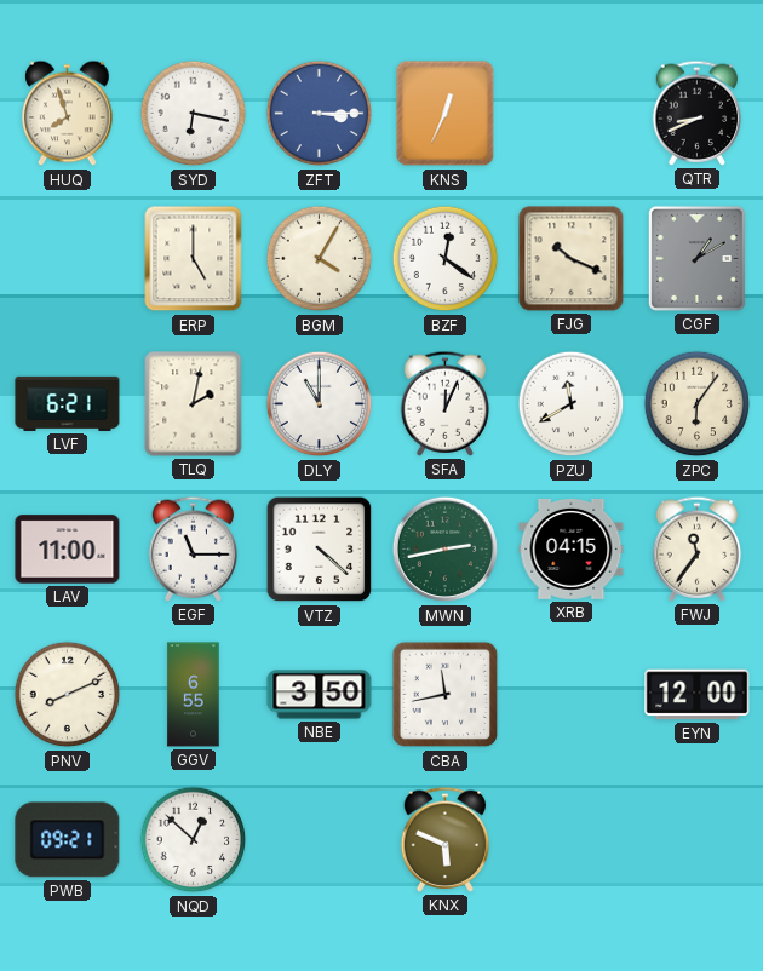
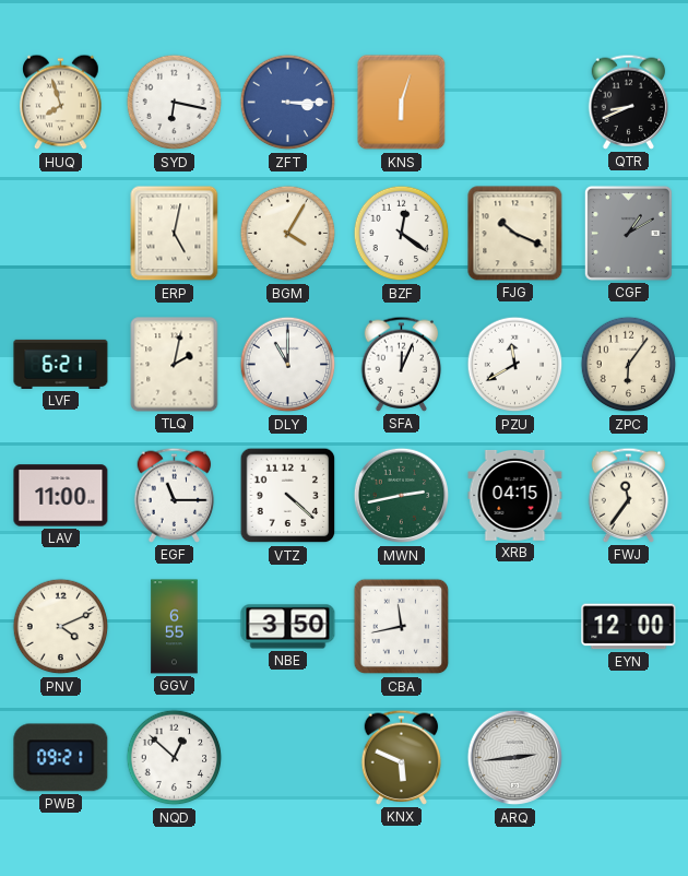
KNS: 12:34 -> 6:03
ERP: 5:00 -> 5:02
PNV: 8:11 -> 4:11
ARQ: none -> 2:44
